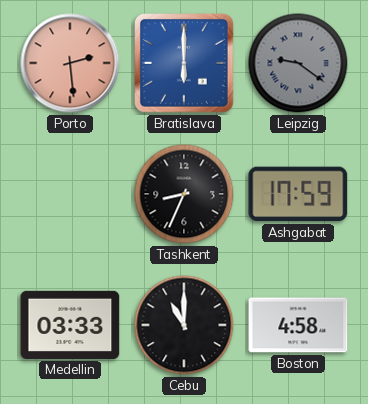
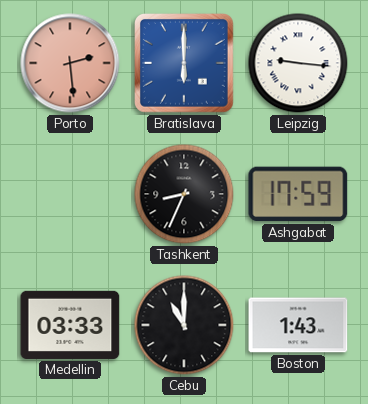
Leipzig: 9:21 -> 9:16
Leipzig dial: grey -> white
Boston: 4:58 -> 1:43
